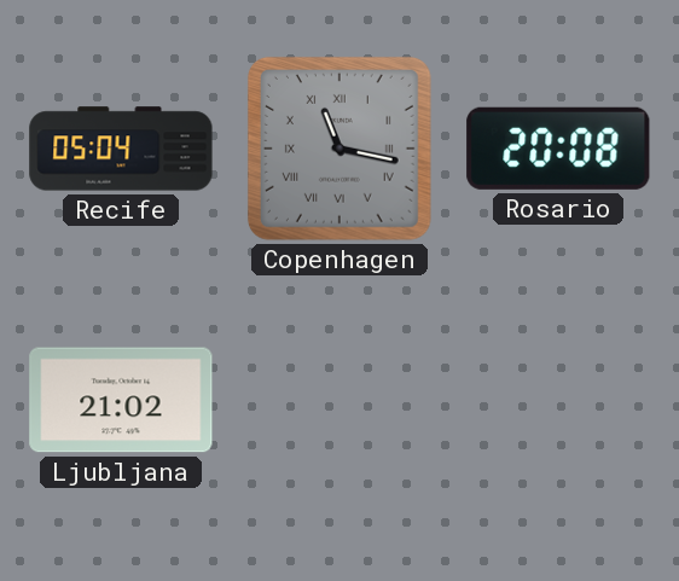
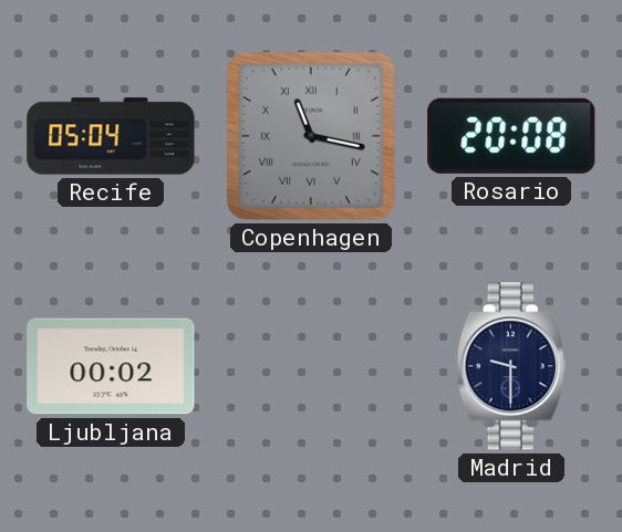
Ljubljana: 21:02 -> 00:02
Madrid: none -> 9:30
